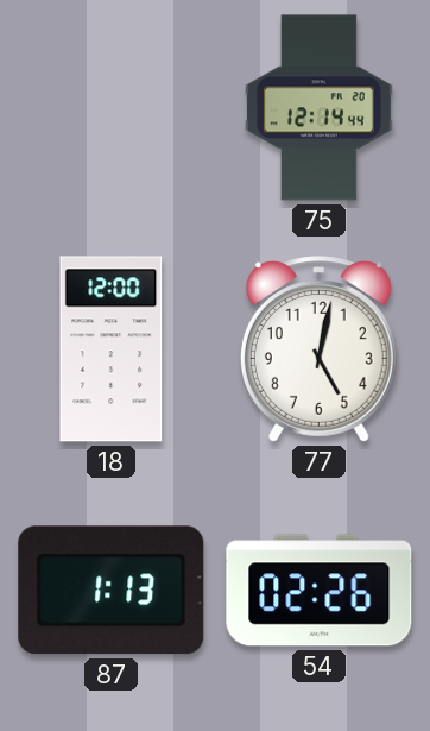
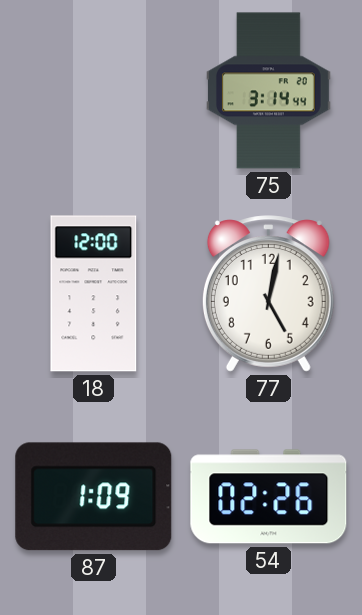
75: 12:14 -> 3:14
87: 1:13 -> 1:09
